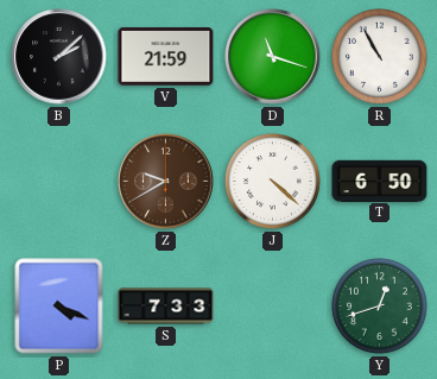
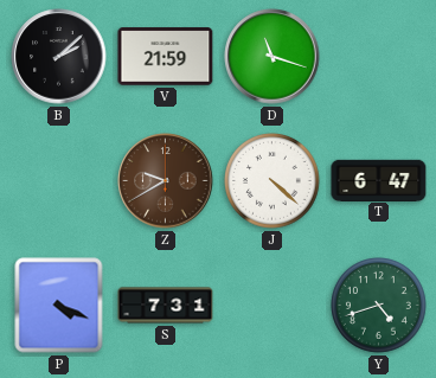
R: 10:55 -> none
T: 6:50 -> 6:47
S: 7:33 -> 7:31
Y: 12:42 -> 4:42
